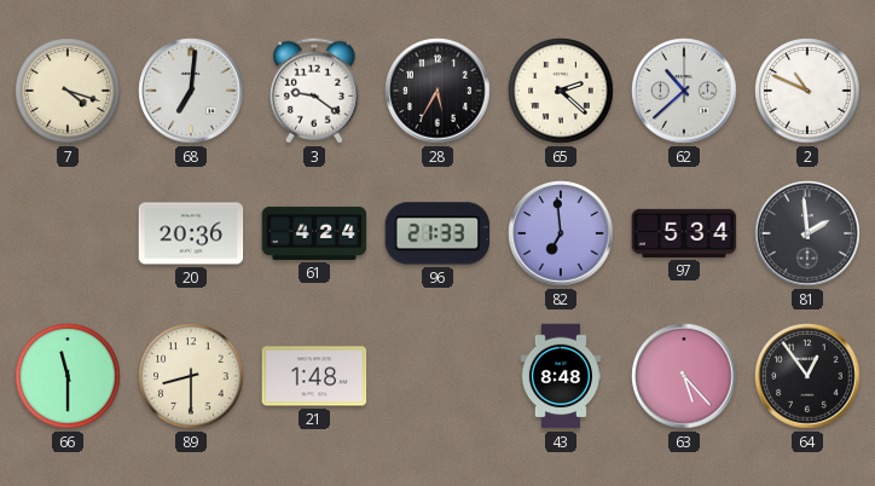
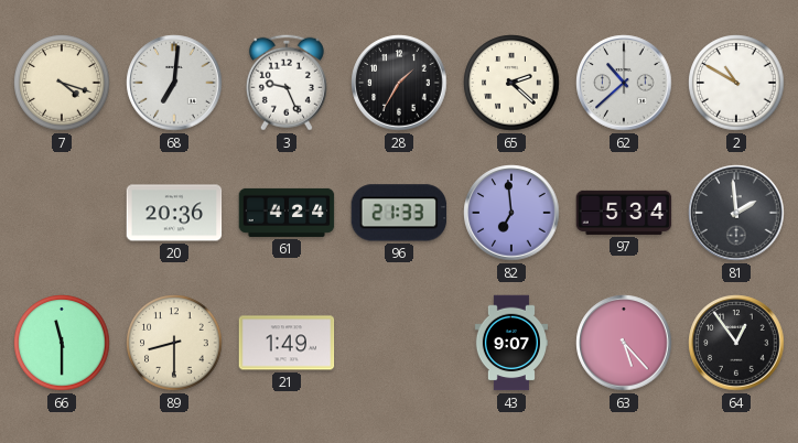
3: 9:21 -> 9:26
28: 5:35 -> 1:35
2: 10:49 -> 10:50
21: 1:48 -> 1:49
43: 8:48 -> 9:07
